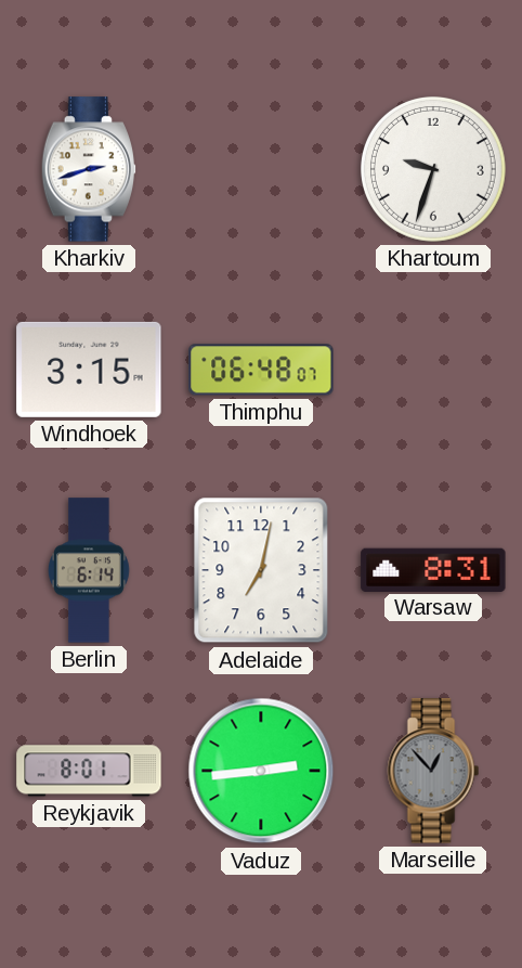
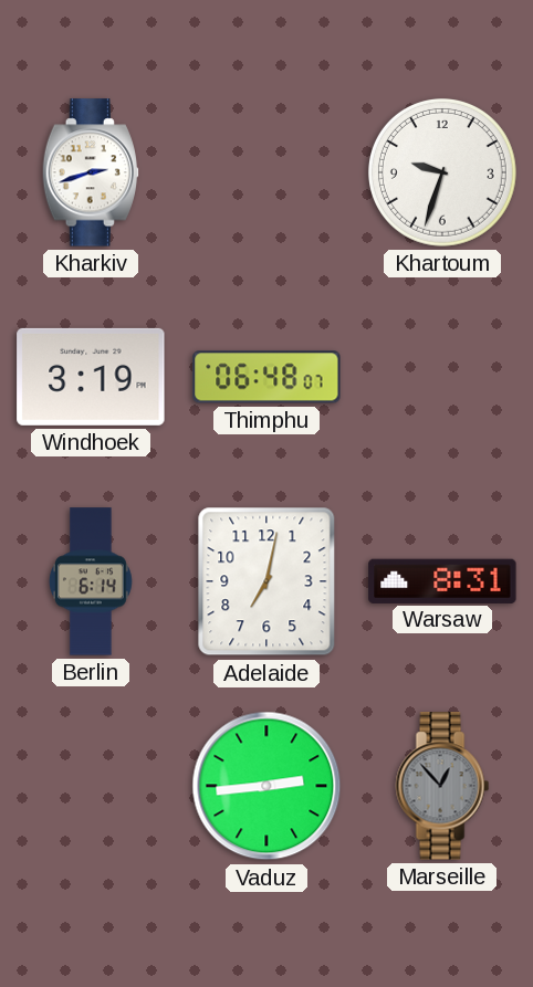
Windhoek: 3:15 -> 3:19
Reykjavik: 8:01 -> none
